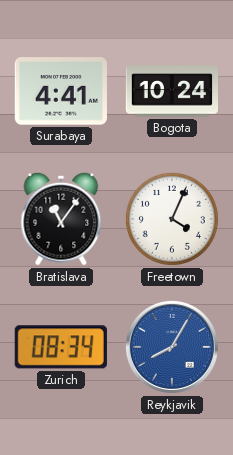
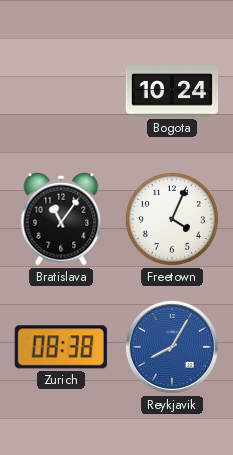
Surabaya: 4:41 -> none
Zurich: 08:34 -> 08:38
